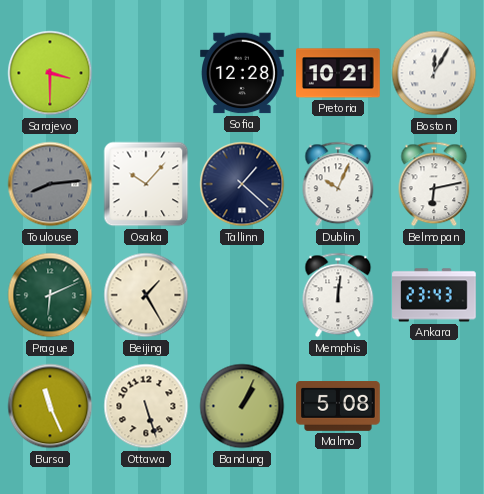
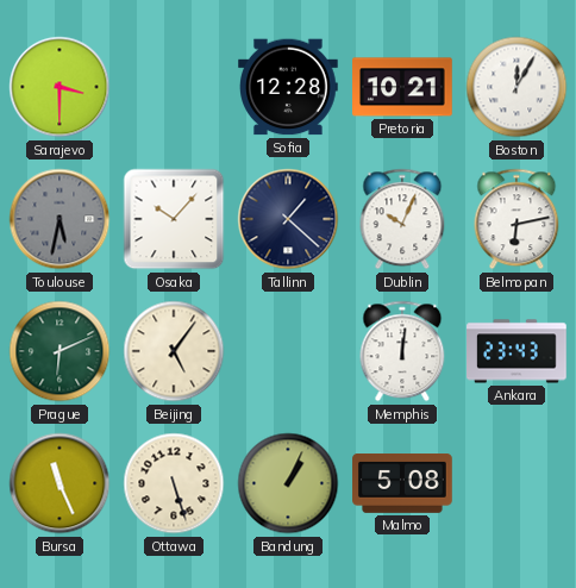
Toulouse: 8:14 -> 5:32
Beijing: 1:25 -> 5:06
